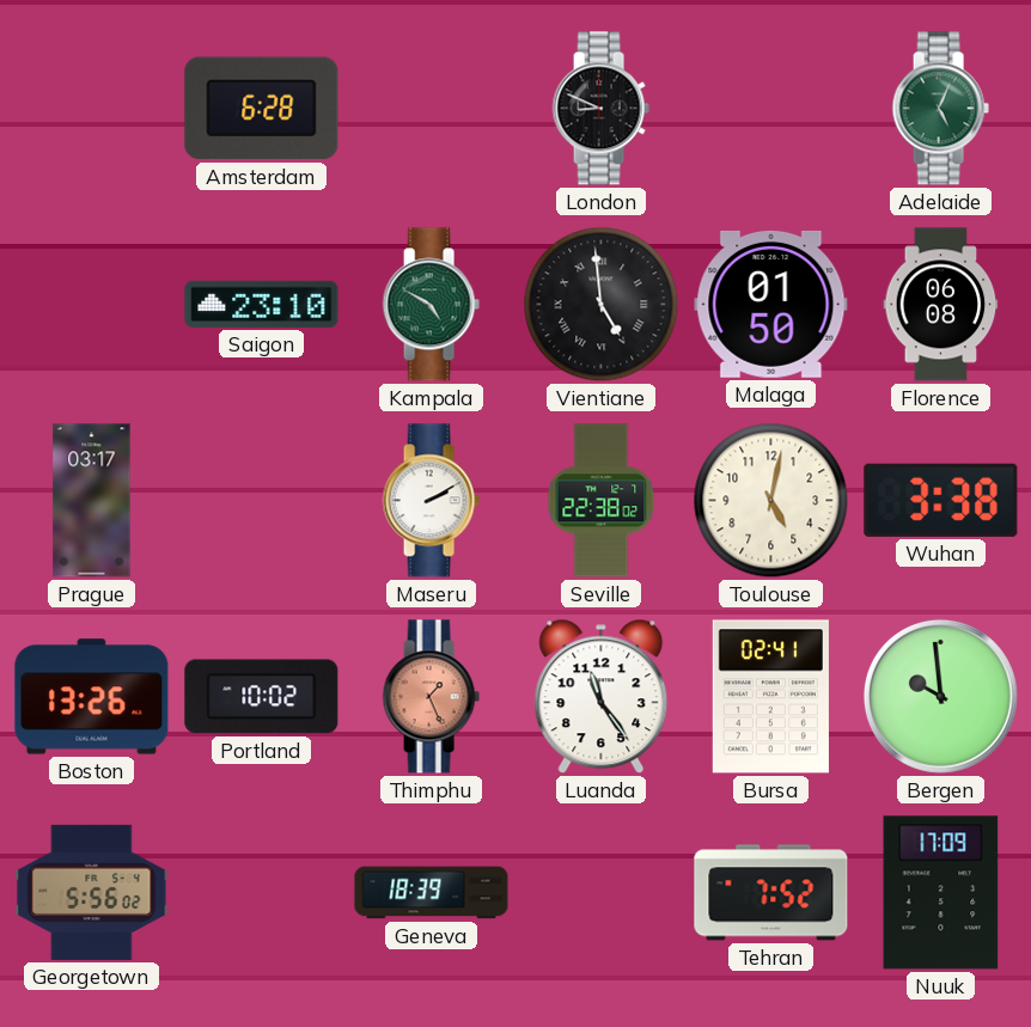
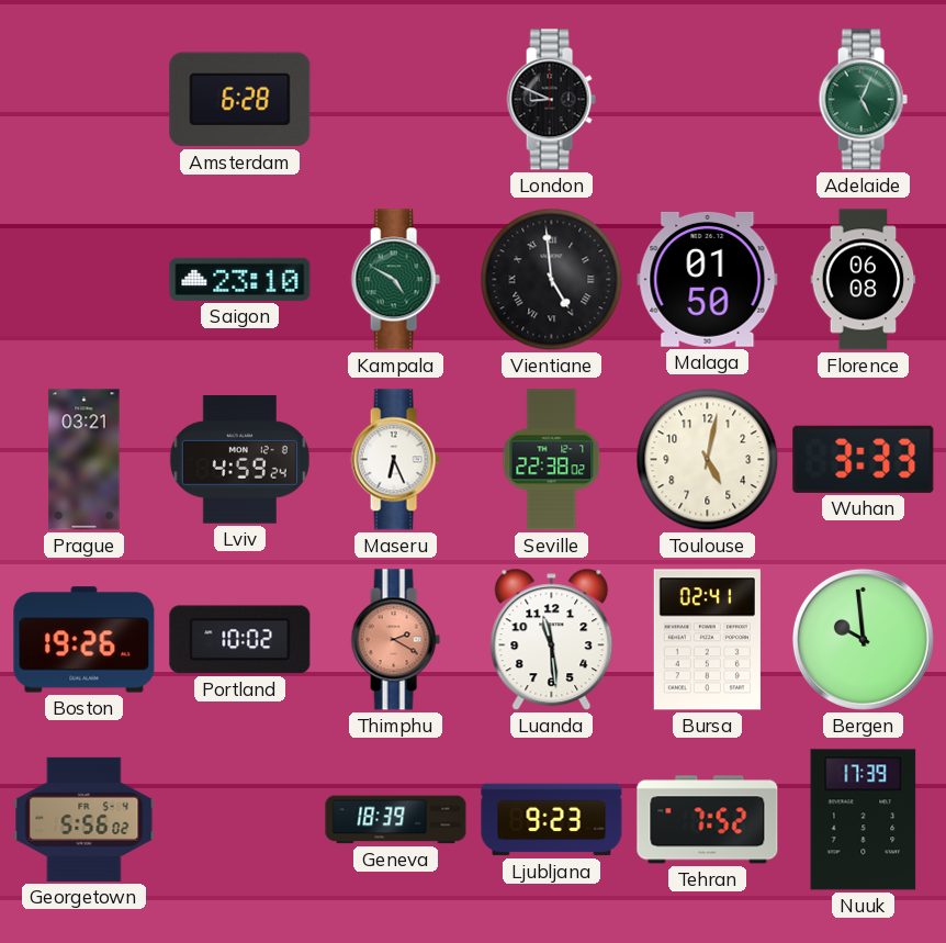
Prague: 03:17 -> 03:21
Lviv: none -> 4:59
Maseru: 2:10 -> 6:26
Wuhan: 3:38 -> 3:33
Boston: 13:26 -> 19:26
Thimphu: 1:26 -> 2:20
Luanda: 11:24 -> 11:29
Ljubljana: none -> 9:23
Nuuk: 17:09 -> 17:39
